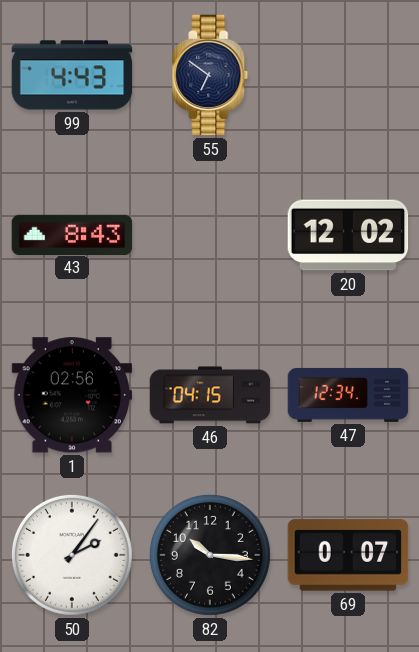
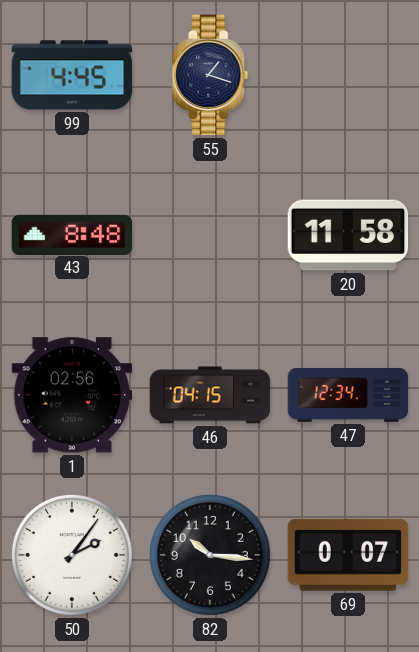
99: 4:43 -> 4:45
55: 6:51 -> 1:18
43: 8:43 -> 8:48
20: 12:02 -> 11:58
